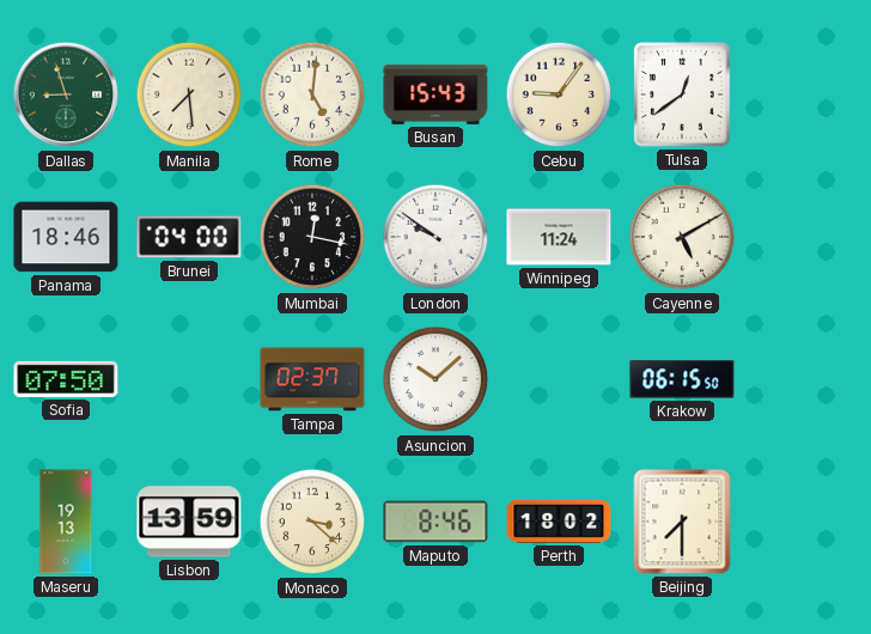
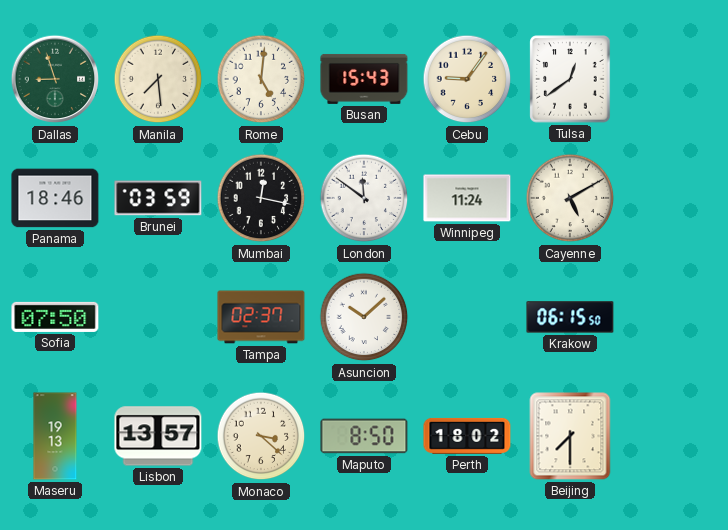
Brunei: 04:00 -> 03:59
London: 9:51 -> 11:51
Lisbon: 13:59 -> 13:57
Maputo: 8:46 -> 8:50
